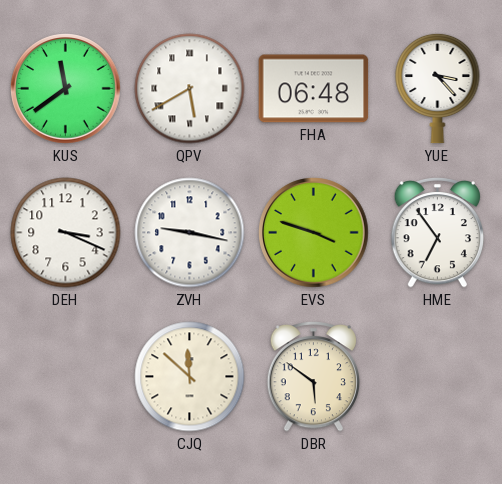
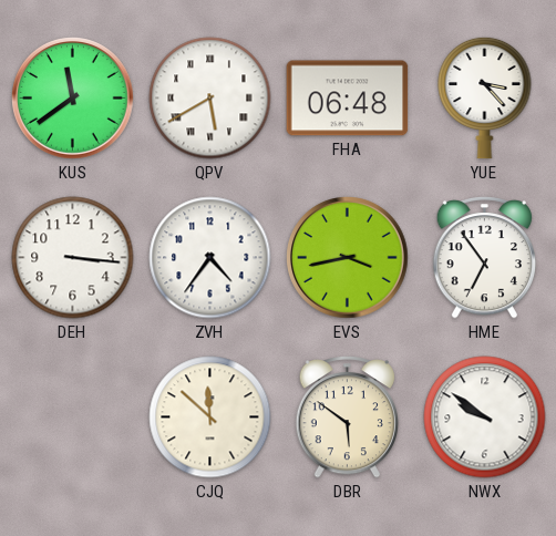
DEH: 3:19 -> 3:16
ZVH: 9:17 -> 4:36
EVS: 3:48 -> 3:43
NWX: none -> 9:51
